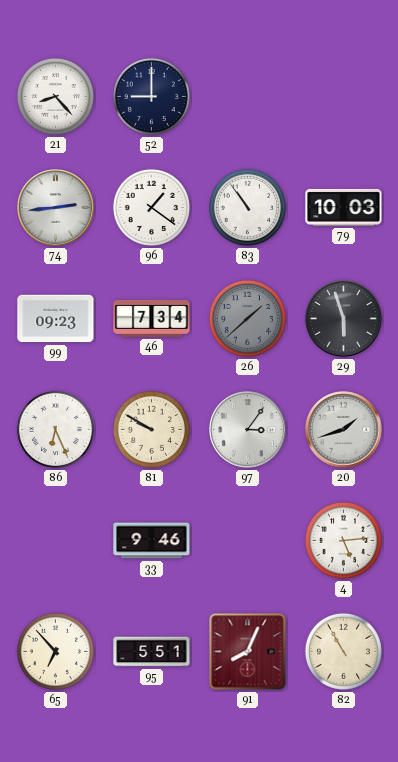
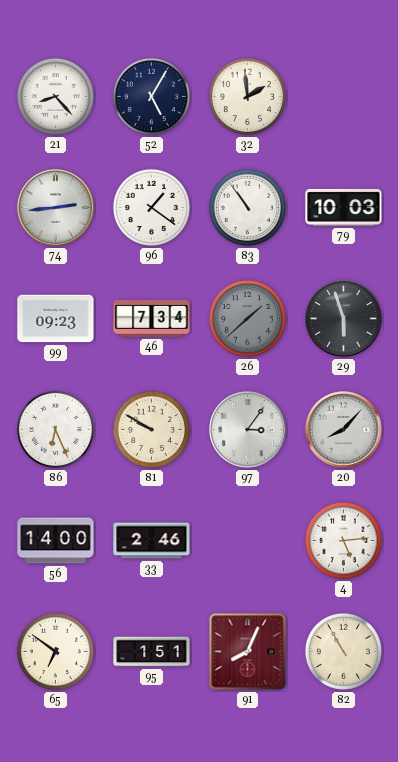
52: 9:00 -> 5:05
32: none -> 1:59
20: 1:42 -> 8:07
56: none -> 14:00
33: 9:46 -> 2:46
65: 6:53 -> 6:51
95: 5:51 -> 1:51
